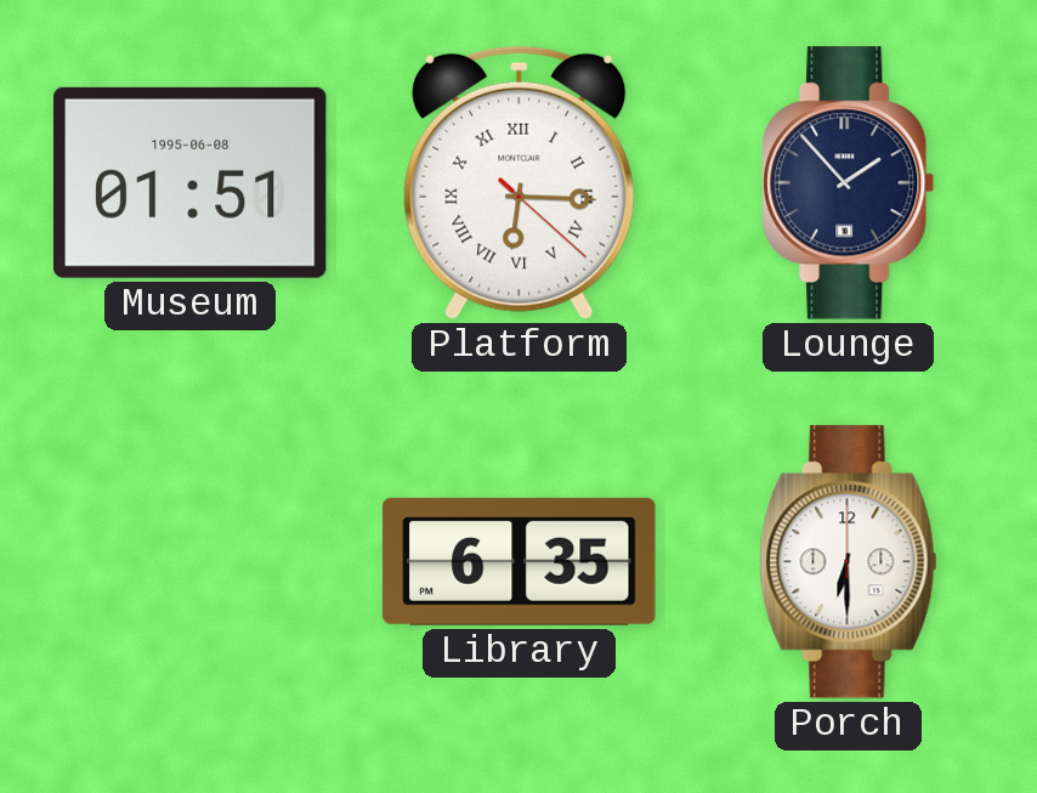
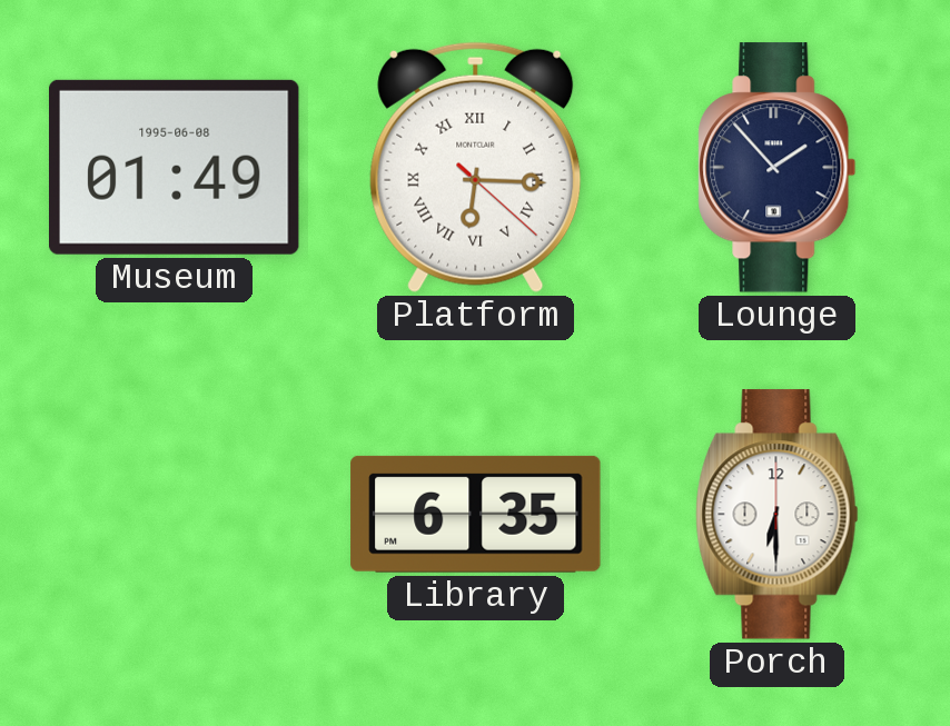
Museum: 01:51 -> 01:49
